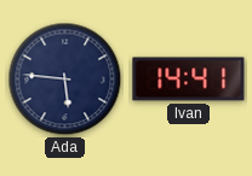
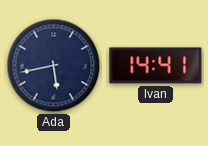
Ada: 5:46 -> 5:43
